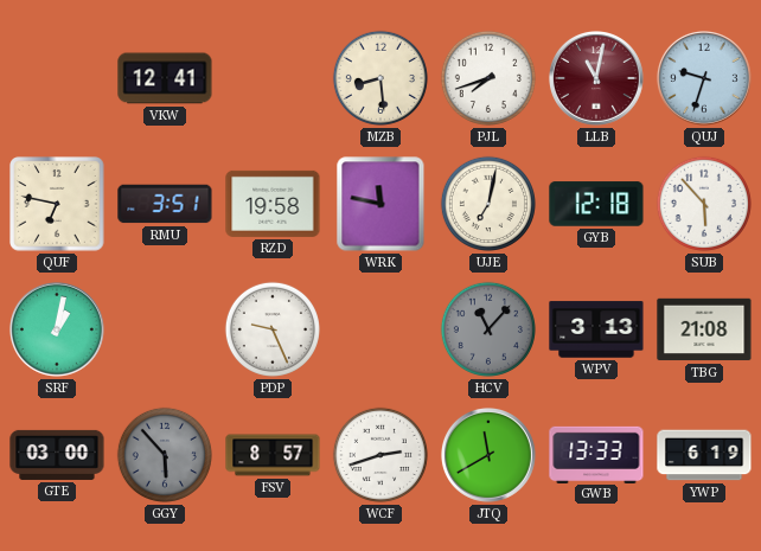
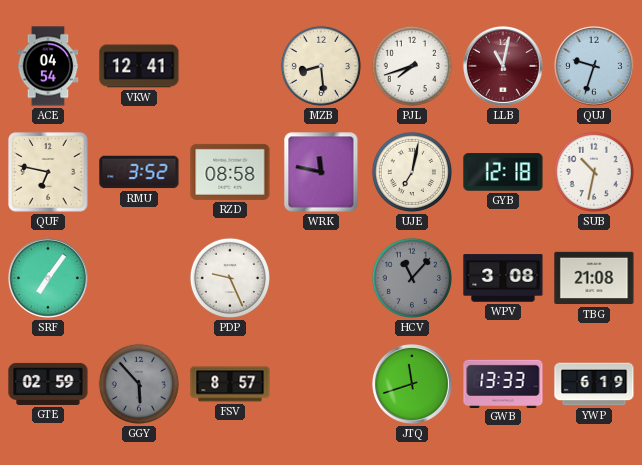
ACE: none -> 04:54
RMU: 3:51 -> 3:52
RZD: 19:58 -> 08:58
SUB: 5:53 -> 10:32
SRF: 1:02 -> 7:06
WPV: 3:13 -> 3:08
GTE: 03:00 -> 02:59
WCF: 2:42 -> none
JTQ: 11:40 -> 11:42
